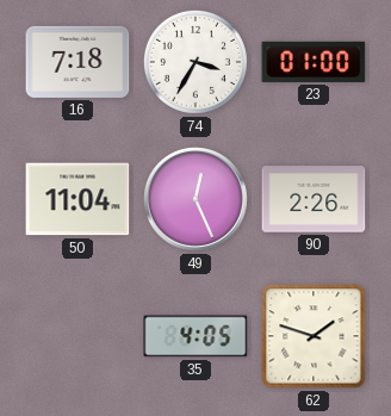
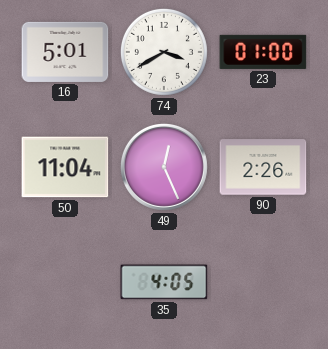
16: 7:18 -> 5:01
74: 3:35 -> 3:40
62: 1:48 -> none
